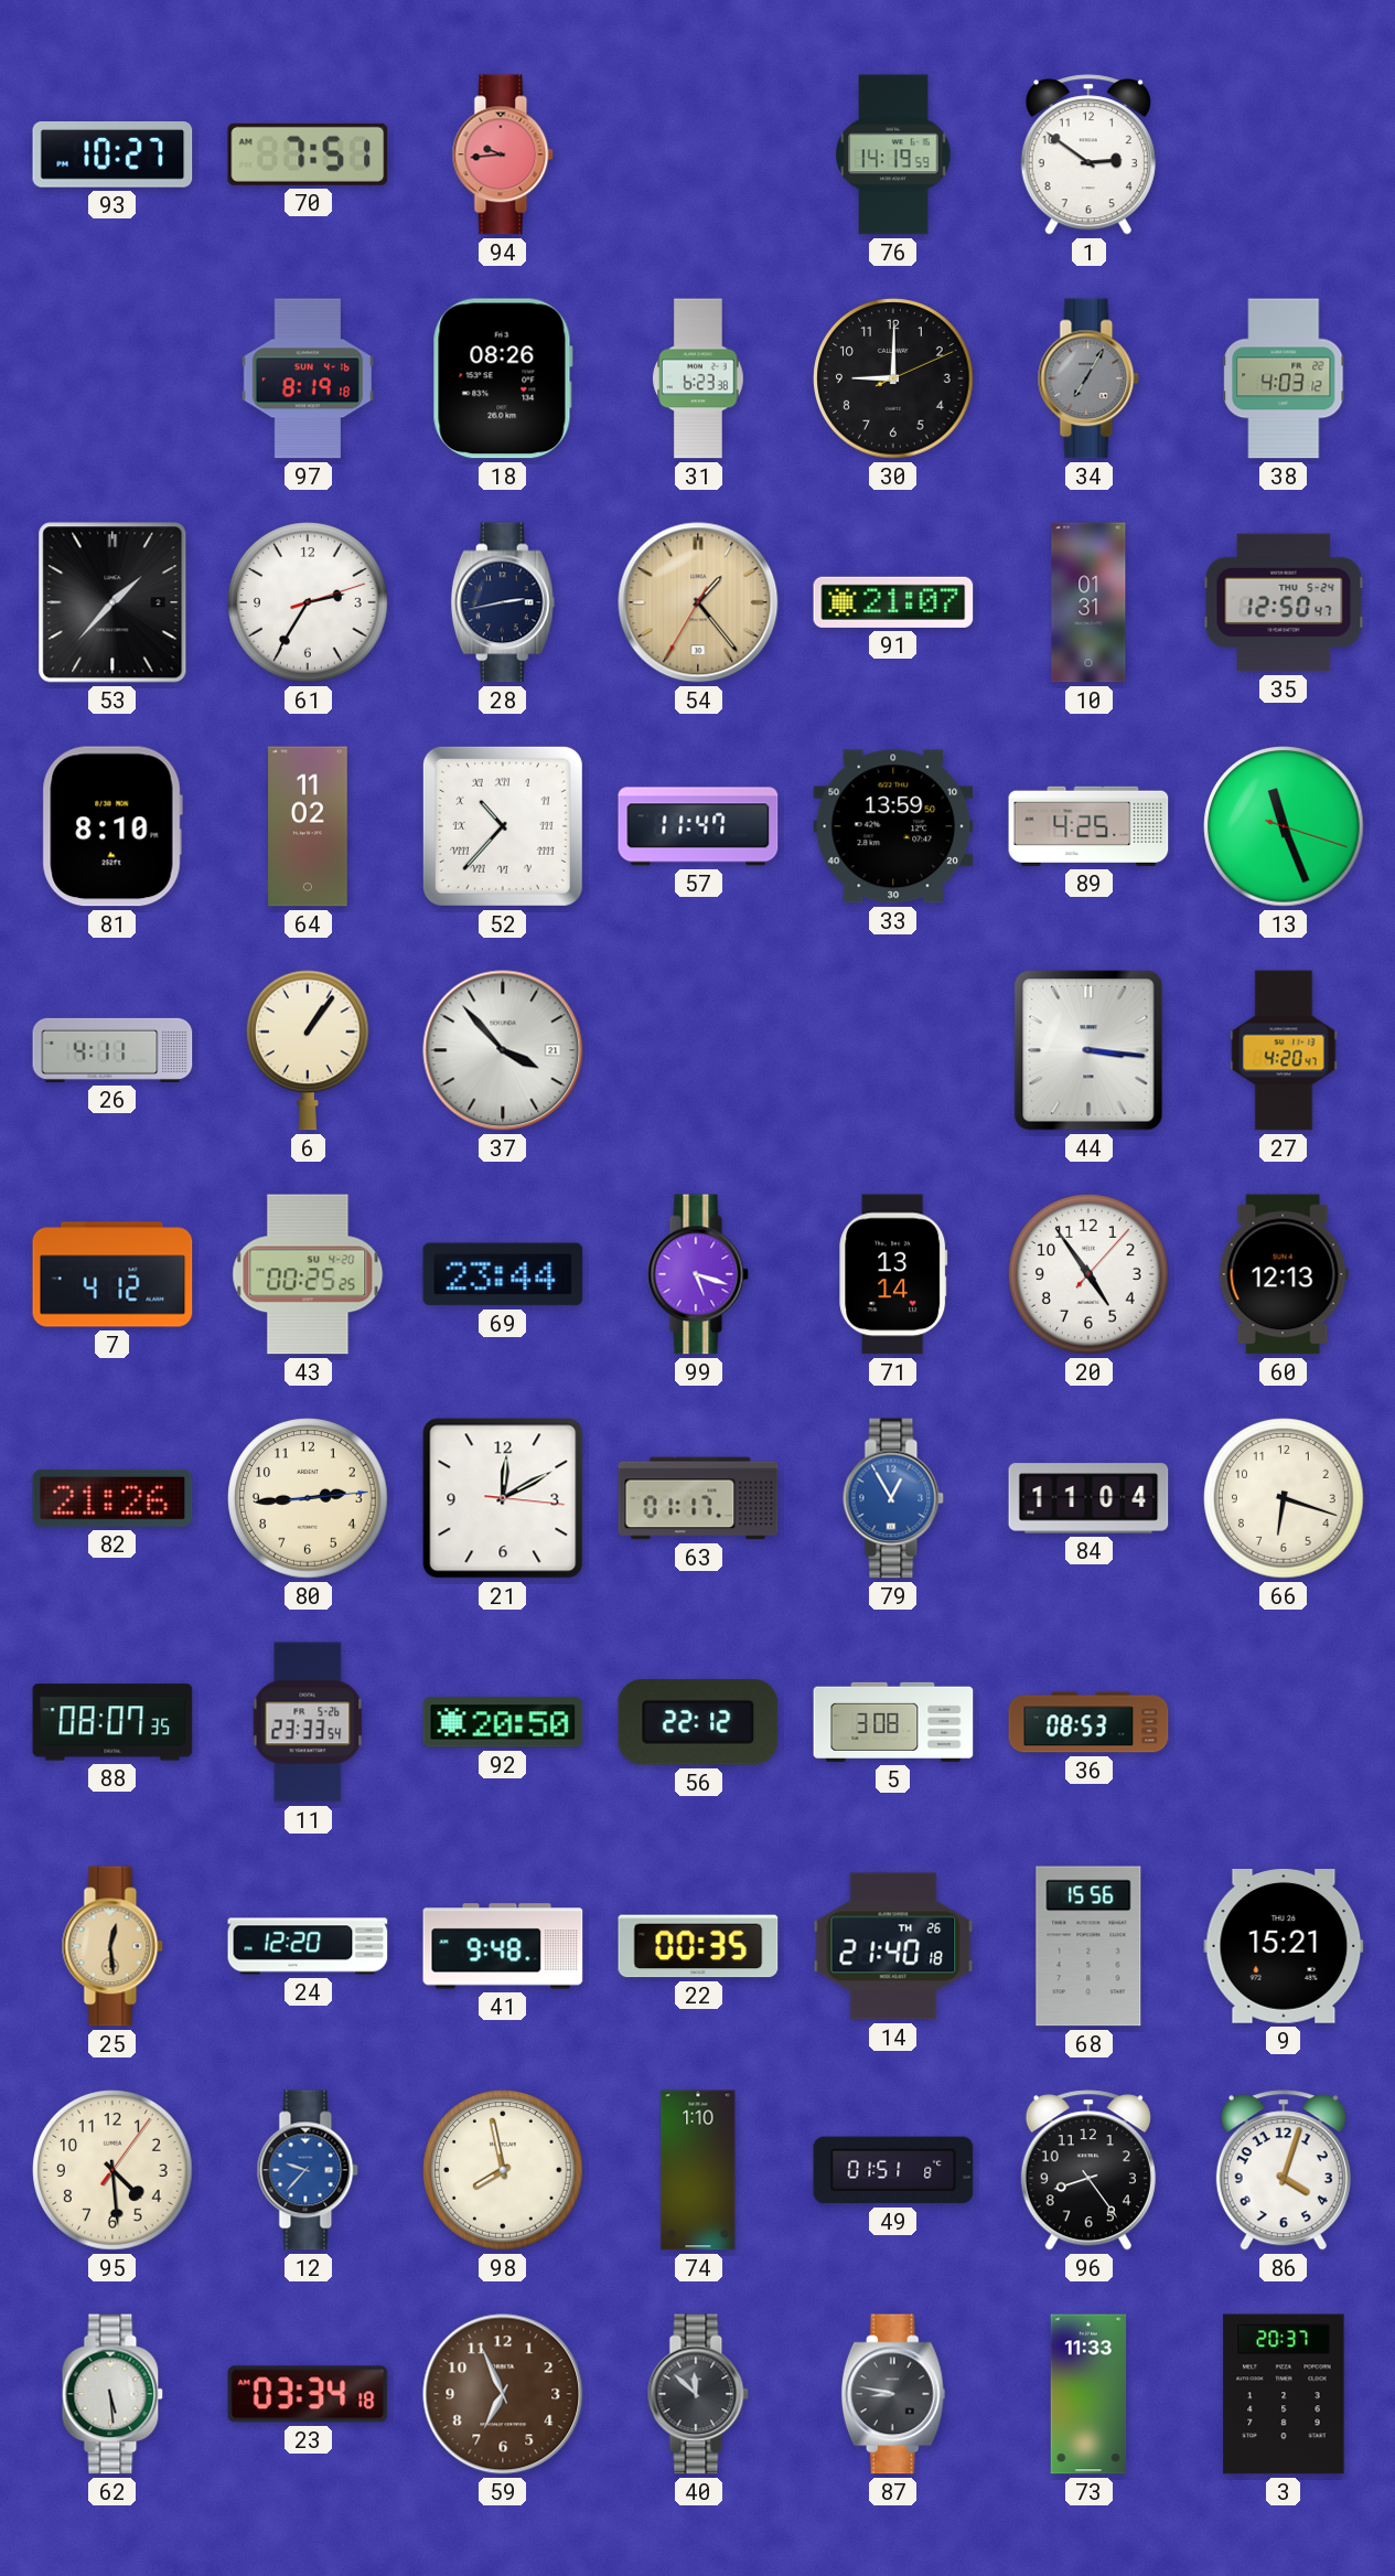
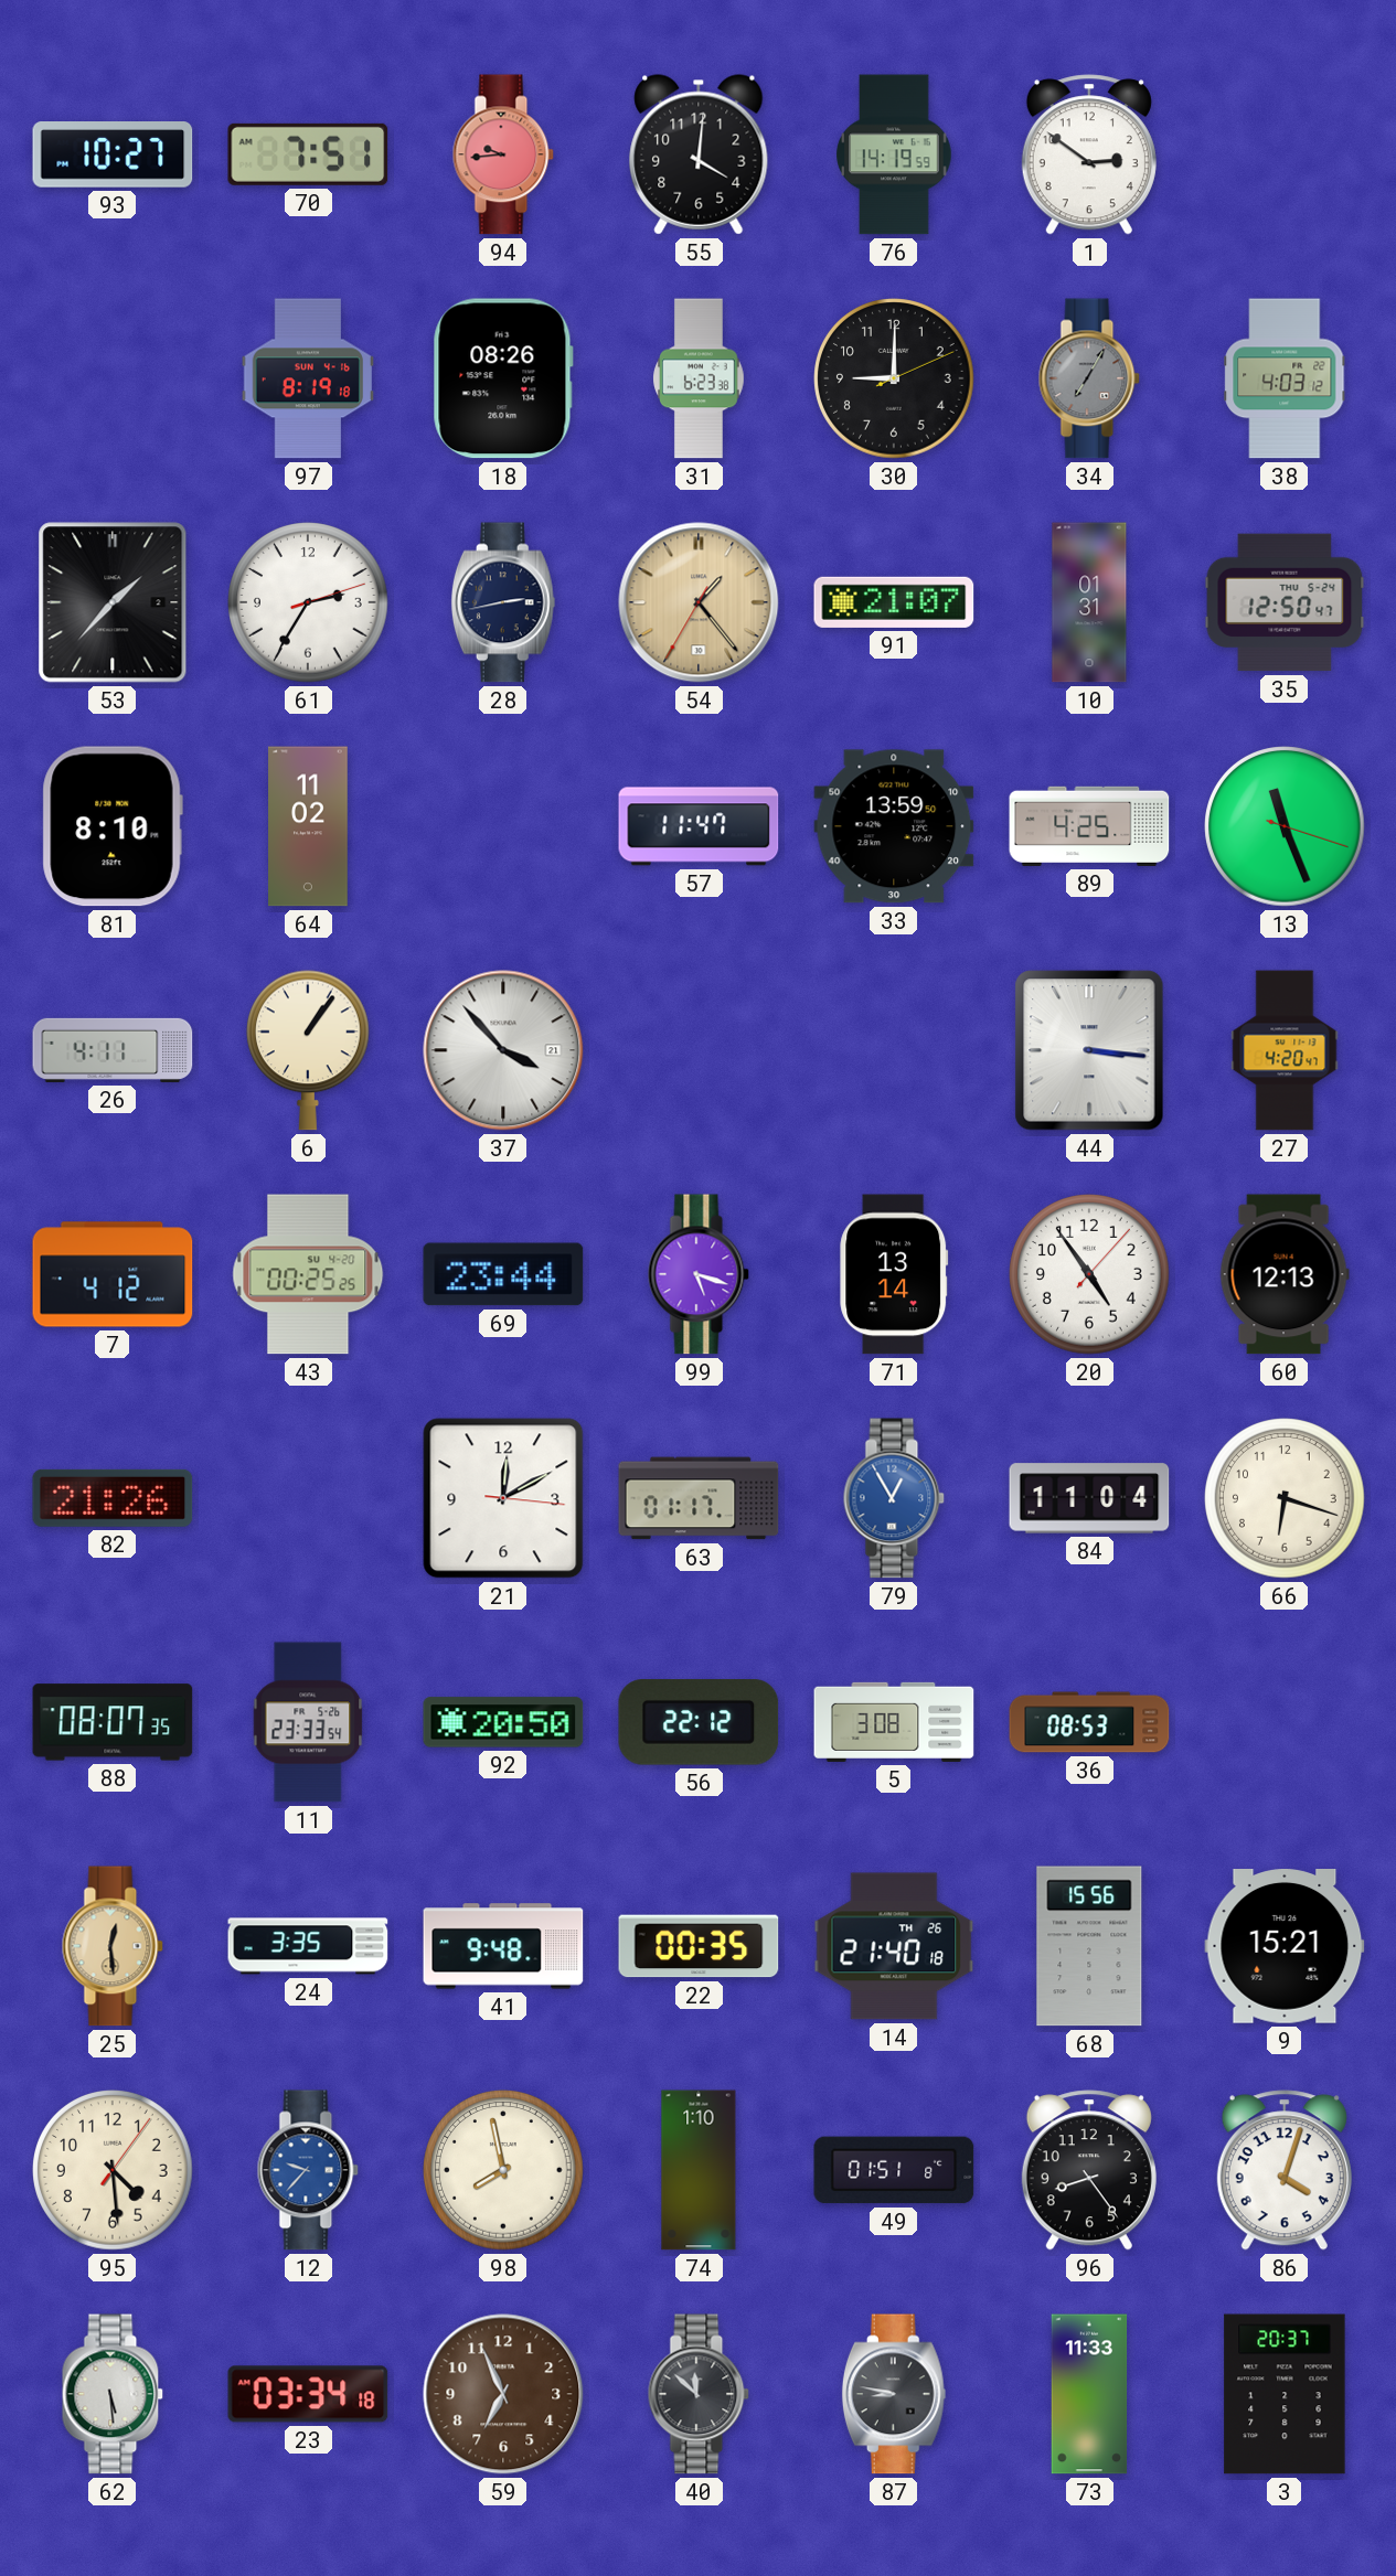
55: none -> 4:01
52: 10:37 -> none
80: 2:44 -> none
24: 12:20 -> 3:35
